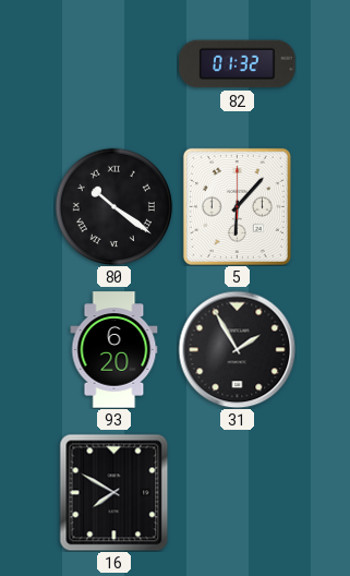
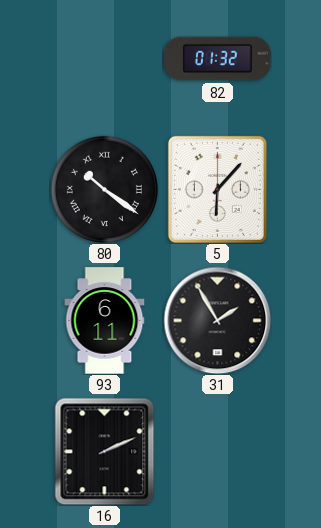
93: 6:20 -> 6:11
16: 7:50 -> 2:11
